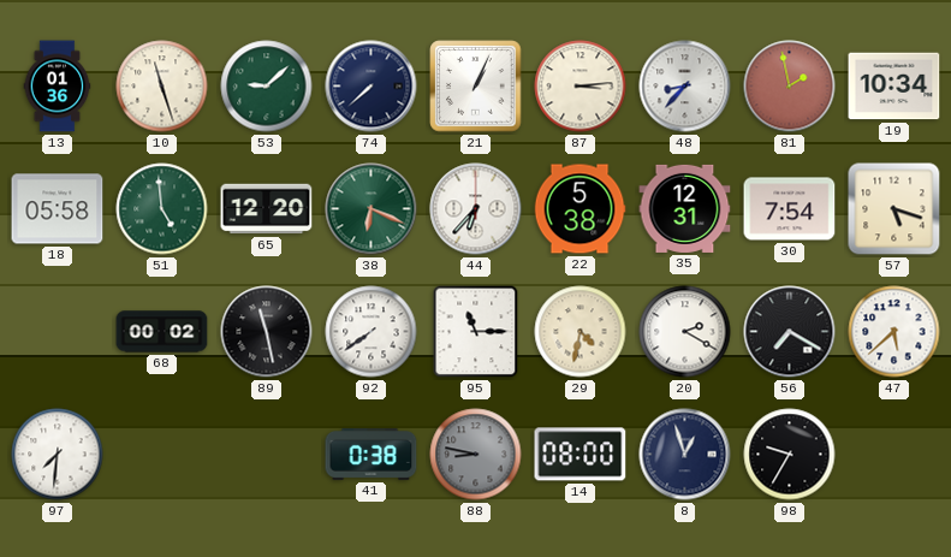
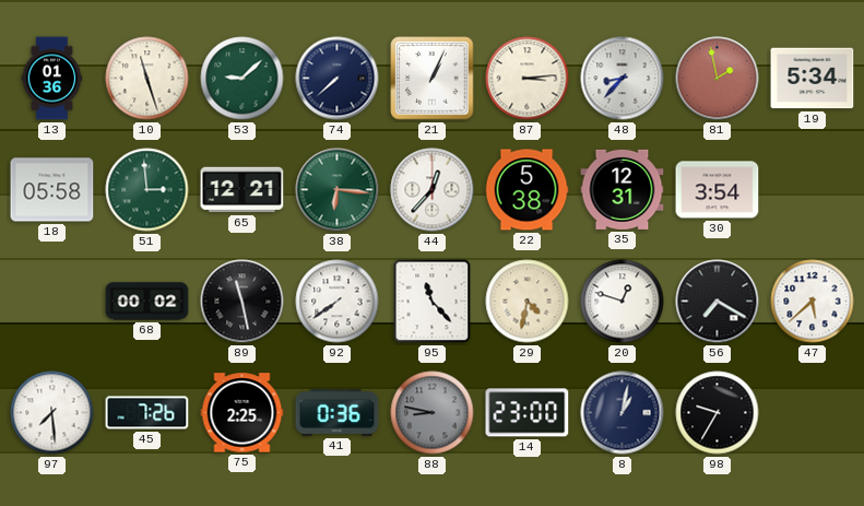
19: 10:34 -> 5:34
51: 4:59 -> 2:59
65: 12:20 -> 12:21
38: 6:19 -> 6:16
44: 6:37 -> 12:37
30: 7:54 -> 3:54
57: 5:18 -> none
95: 11:15 -> 11:23
20: 2:20 -> 12:48
97: 7:31 -> 7:29
45: none -> 7:26
75: none -> 2:25
41: 0:38 -> 0:36
14: 08:00 -> 23:00
8: 12:57 -> 1:02
